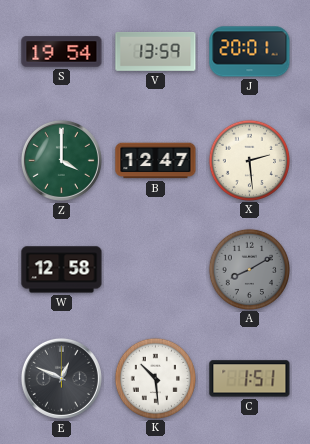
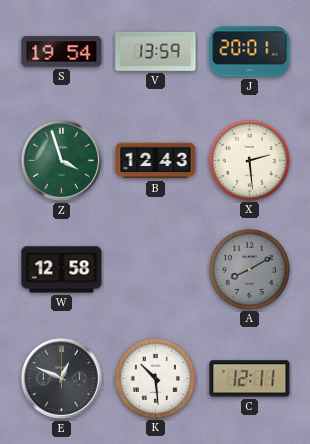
Z: 4:00 -> 3:57
B: 12:47 -> 12:43
C: 1:51 -> 12:11
